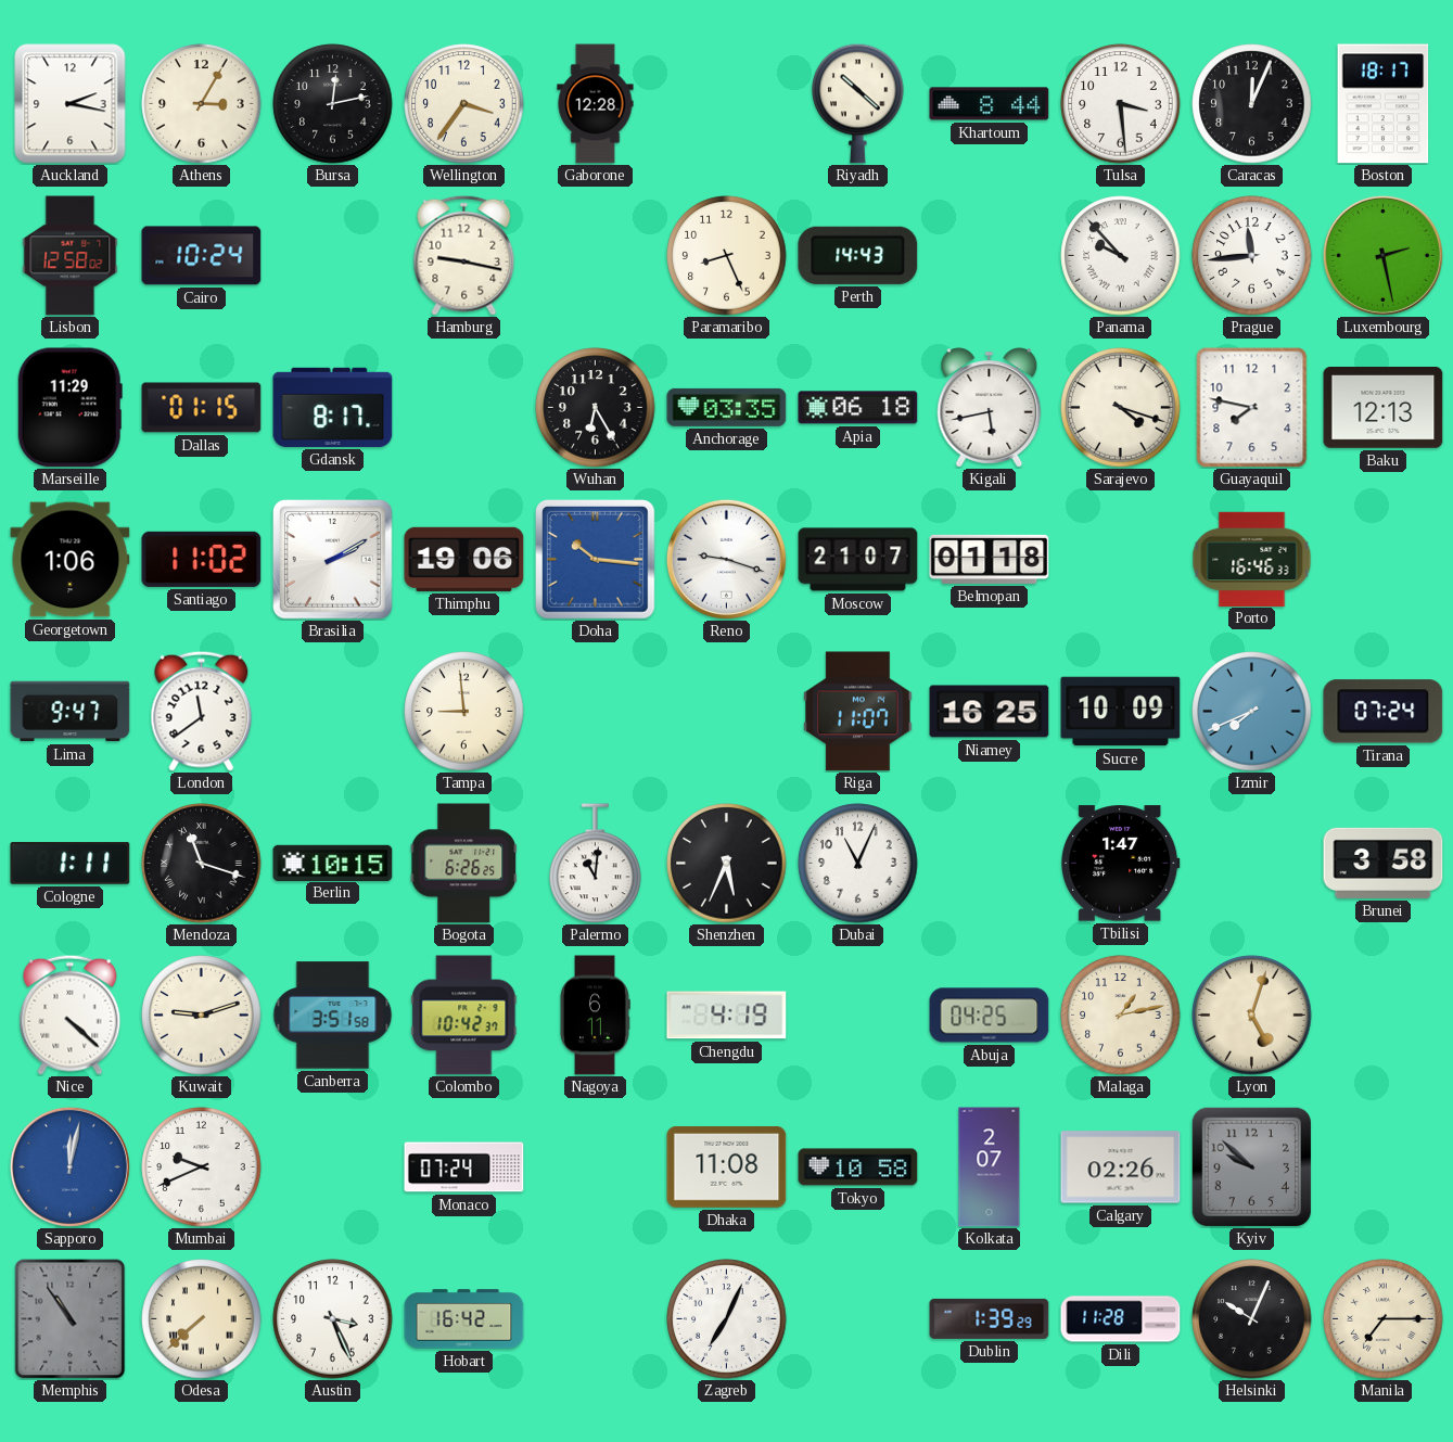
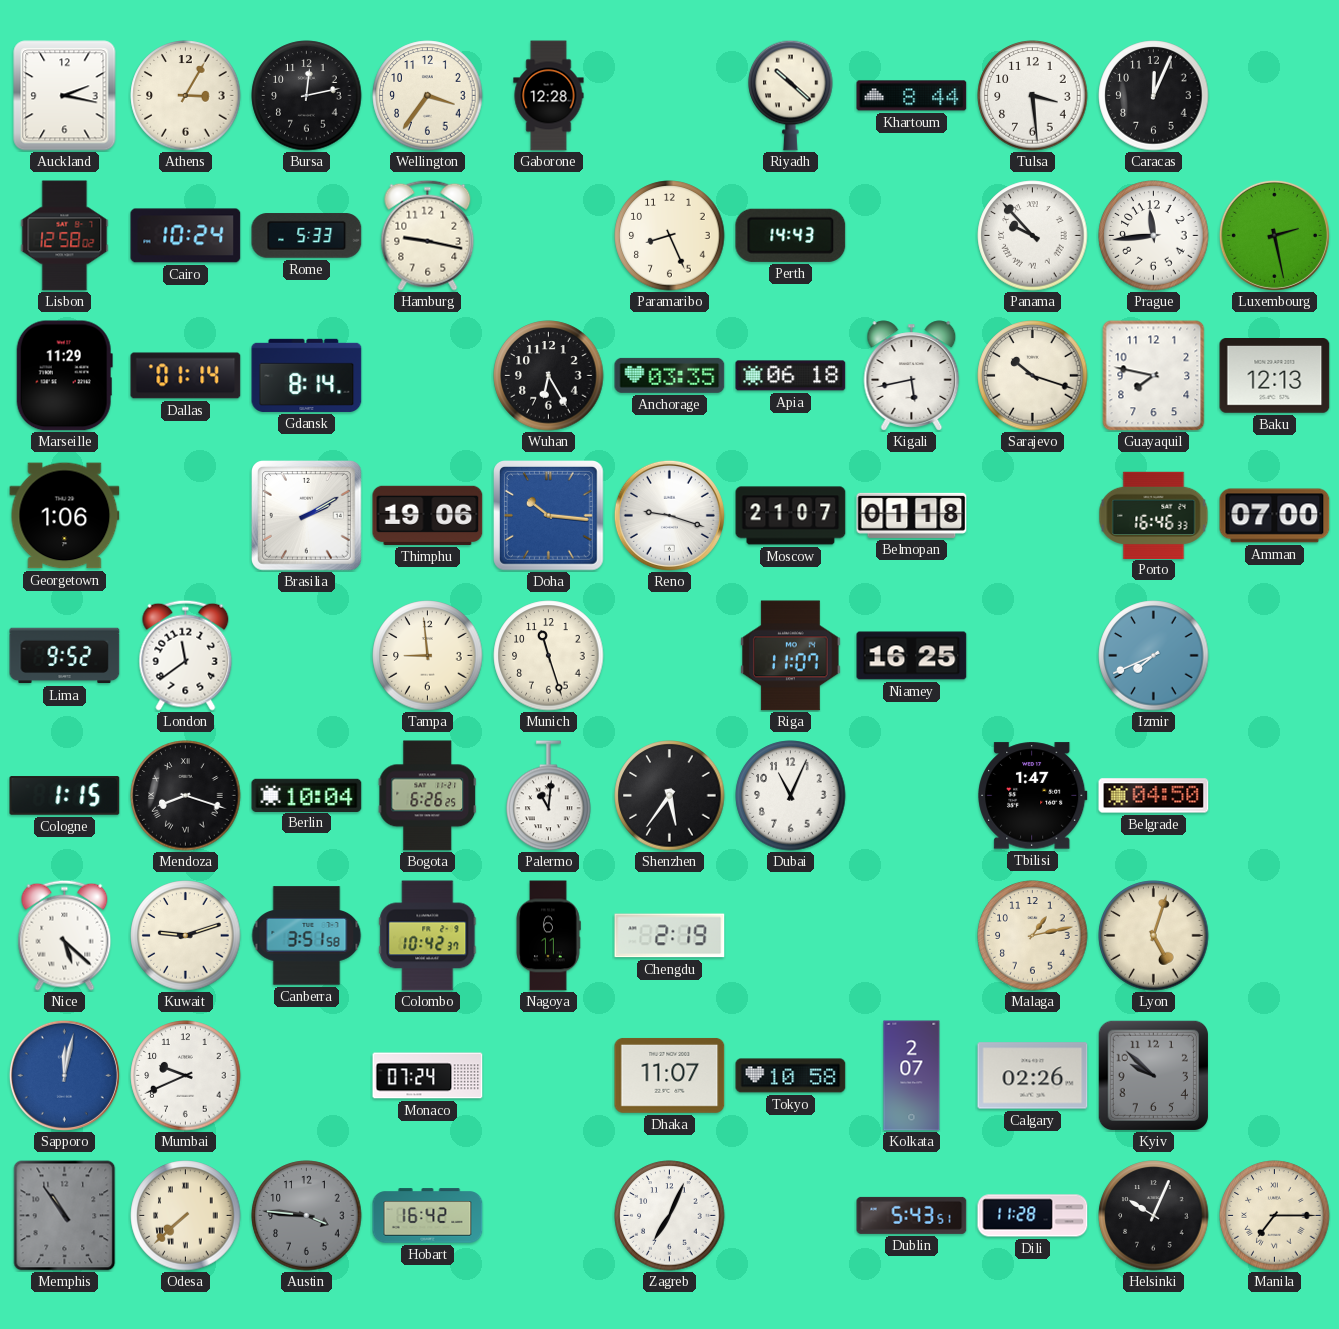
Boston: 18:17 -> none
Rome: none -> 5:33
Dallas: 01:15 -> 01:14
Gdansk: 8:17 -> 8:14
Sarajevo: 4:18 -> 10:18
Santiago: 11:02 -> none
Amman: none -> 07:00
Lima: 9:47 -> 9:52
Munich: none -> 11:27
Sucre: 10:09 -> none
Tirana: 07:24 -> none
Cologne: 1:11 -> 1:15
Mendoza: 11:18 -> 8:18
Berlin: 10:15 -> 10:04
Shenzhen: 5:34 -> 5:36
Belgrade: none -> 04:50
Brunei: 3:58 -> none
Nice: 4:22 -> 5:22
Chengdu: 4:19 -> 2:19
Abuja: 04:25 -> none
Dhaka: 11:08 -> 11:07
Austin: 3:26 -> 3:46
Austin dial: white -> grey
Dublin: 1:39 -> 5:43
